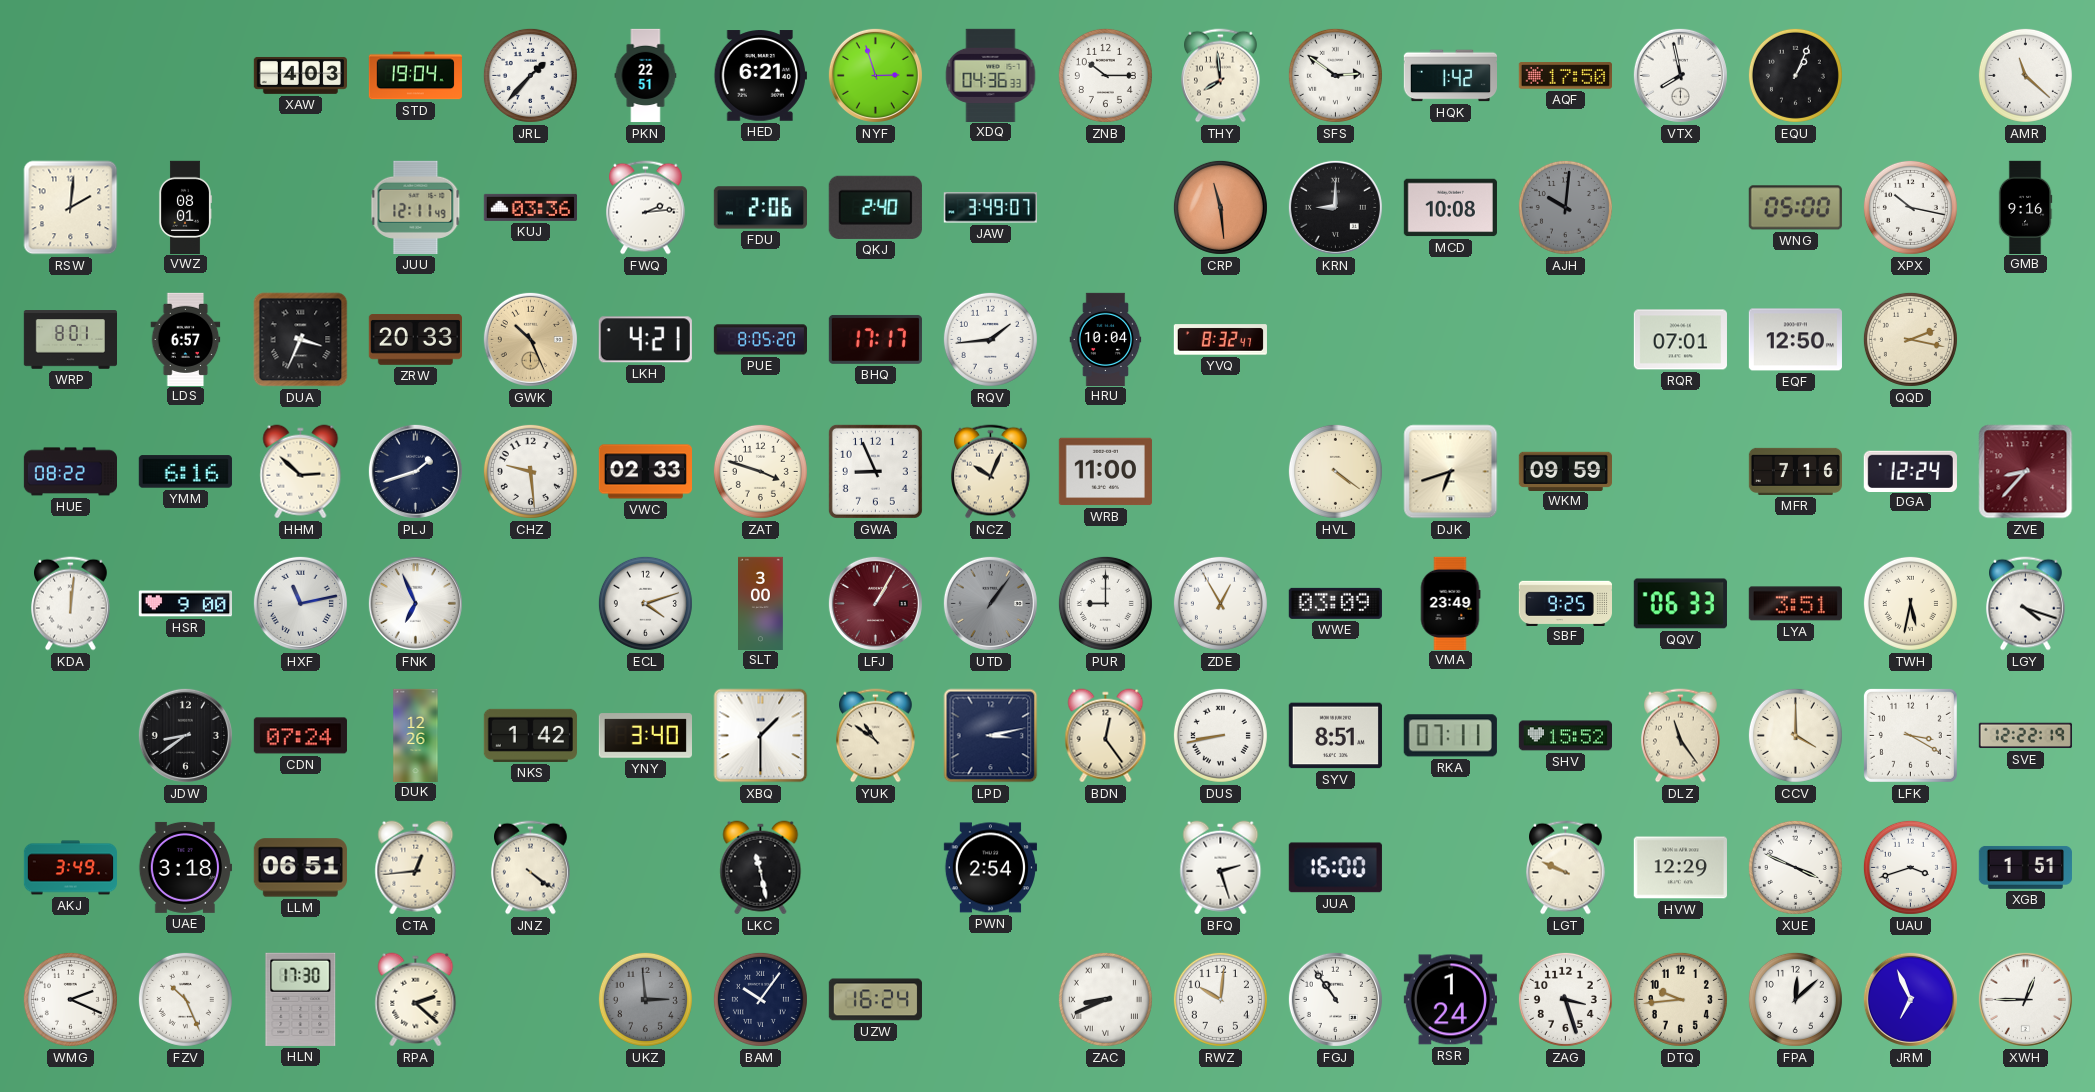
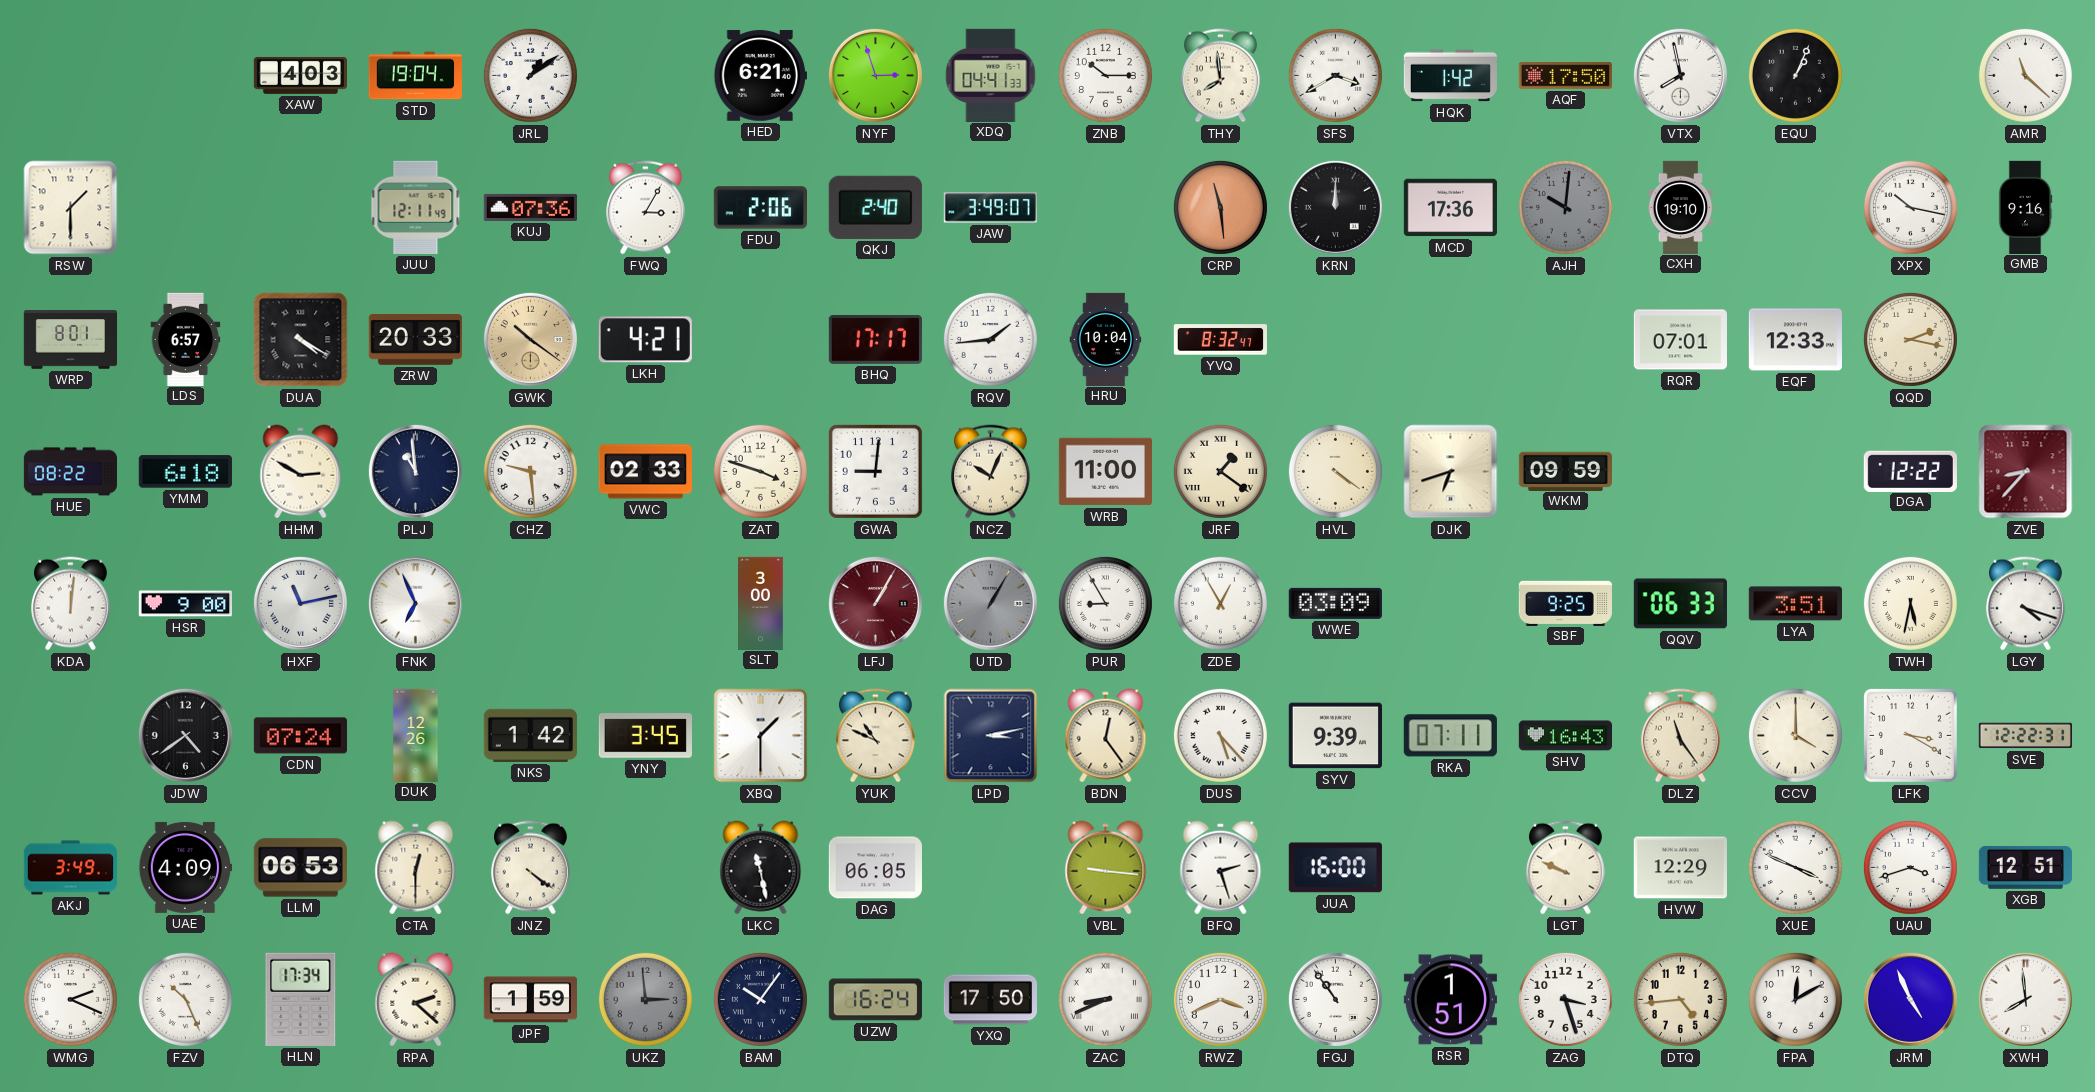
JRL: 1:37 -> 1:09
PKN: 22:51 -> none
XDQ: 04:36 -> 04:41
SFS: 2:51 -> 3:40
RSW: 2:01 -> 1:30
VWZ: 08:01 -> none
KUJ: 03:36 -> 07:36
FWQ: 2:14 -> 3:05
KRN: 9:00 -> 12:00
MCD: 10:08 -> 17:36
CXH: none -> 19:10
WNG: 05:00 -> none
DUA: 3:34 -> 4:20
GWK: 10:26 -> 10:21
PUE: 8:05 -> none
EQF: 12:50 -> 12:33
YMM: 6:16 -> 6:18
HHM: 2:52 -> 2:50
PLJ: 1:42 -> 10:59
GWA: 8:56 -> 9:01
JRF: none -> 1:21
MFR: 7:16 -> none
DGA: 12:24 -> 12:22
ECL: 4:12 -> none
UTD: 1:06 -> 1:05
PUR: 9:00 -> 8:55
VMA: 23:49 -> none
JDW: 8:39 -> 4:39
YNY: 3:40 -> 3:45
YUK: 10:51 -> 10:49
DUS: 8:43 -> 5:23
SYV: 8:51 -> 9:39
SHV: 15:52 -> 16:43
SVE: 12:22:19 -> 12:22:31
UAE: 3:18 -> 4:09
LLM: 06:51 -> 06:53
CTA: 12:44 -> 12:30
DAG: none -> 06:05
PWN: 2:54 -> none
VBL: none -> 9:16
XGB: 1:51 -> 12:51
HLN: 17:30 -> 17:34
JPF: none -> 1:59
YXQ: none -> 17:50
RWZ: 10:01 -> 3:41
RSR: 1:24 -> 1:51
DTQ: 9:44 -> 4:44
FPA: 12:08 -> 12:10
JRM: 6:56 -> 4:56
XWH: 12:45 -> 7:59
